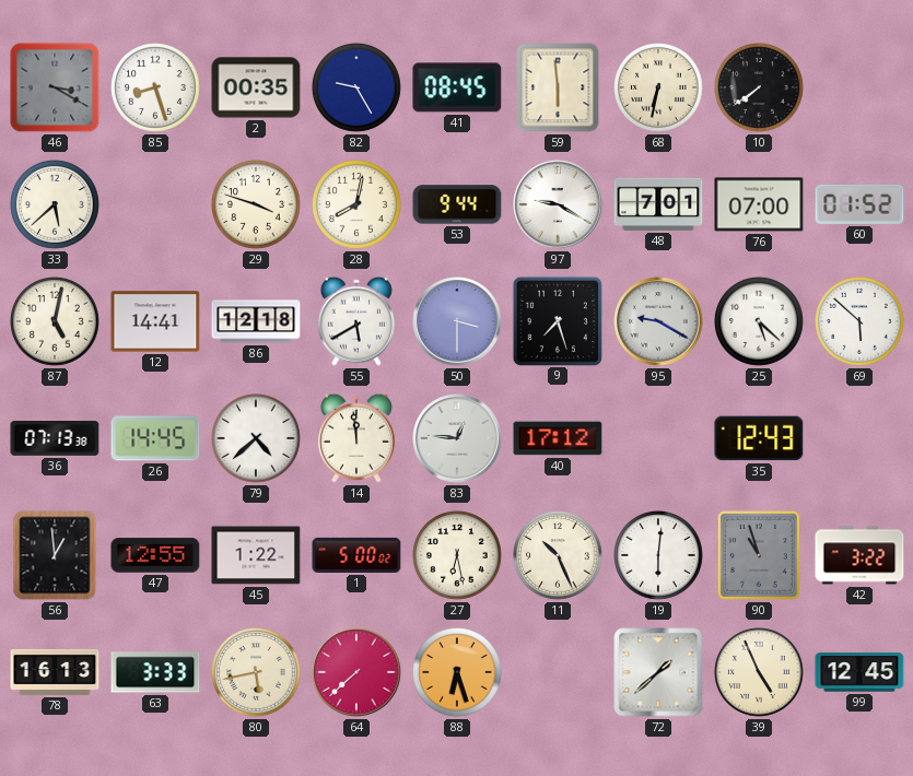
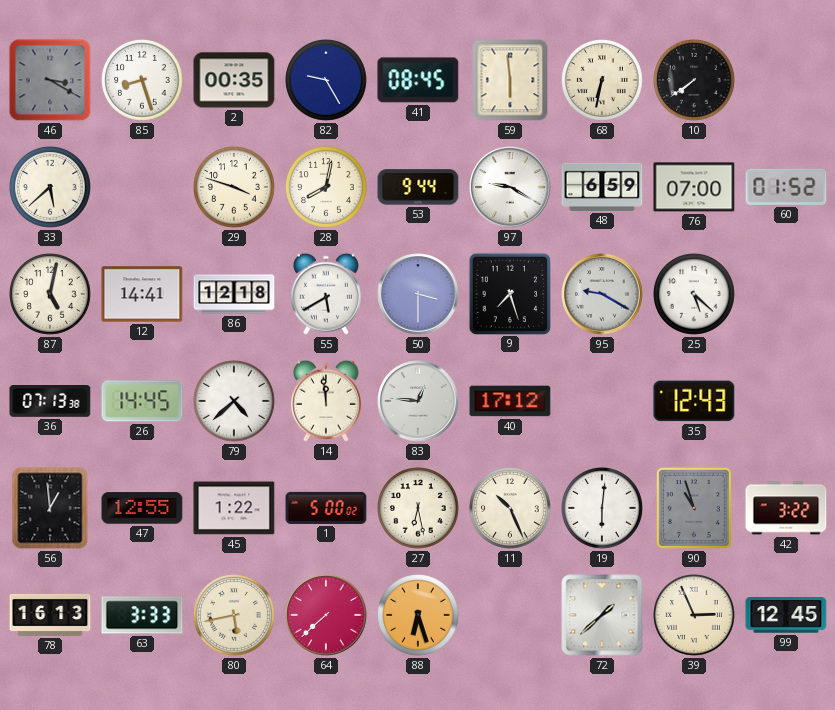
48: 7:01 -> 6:59
69: 5:52 -> none
39: 4:56 -> 2:56
